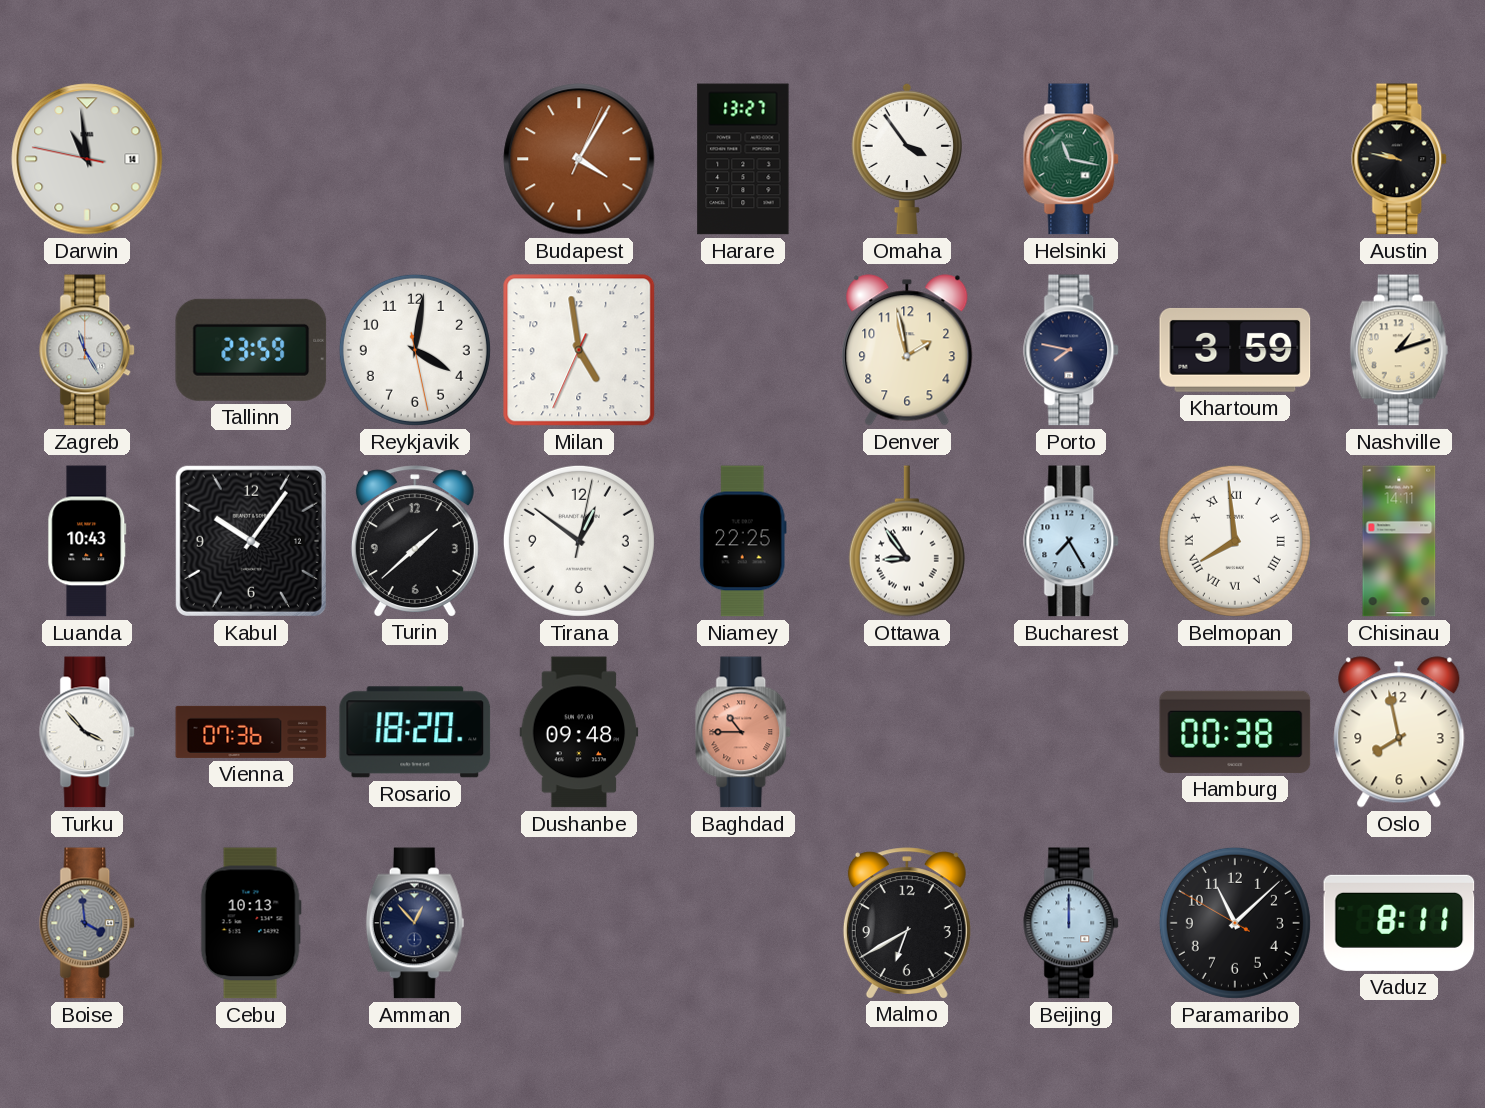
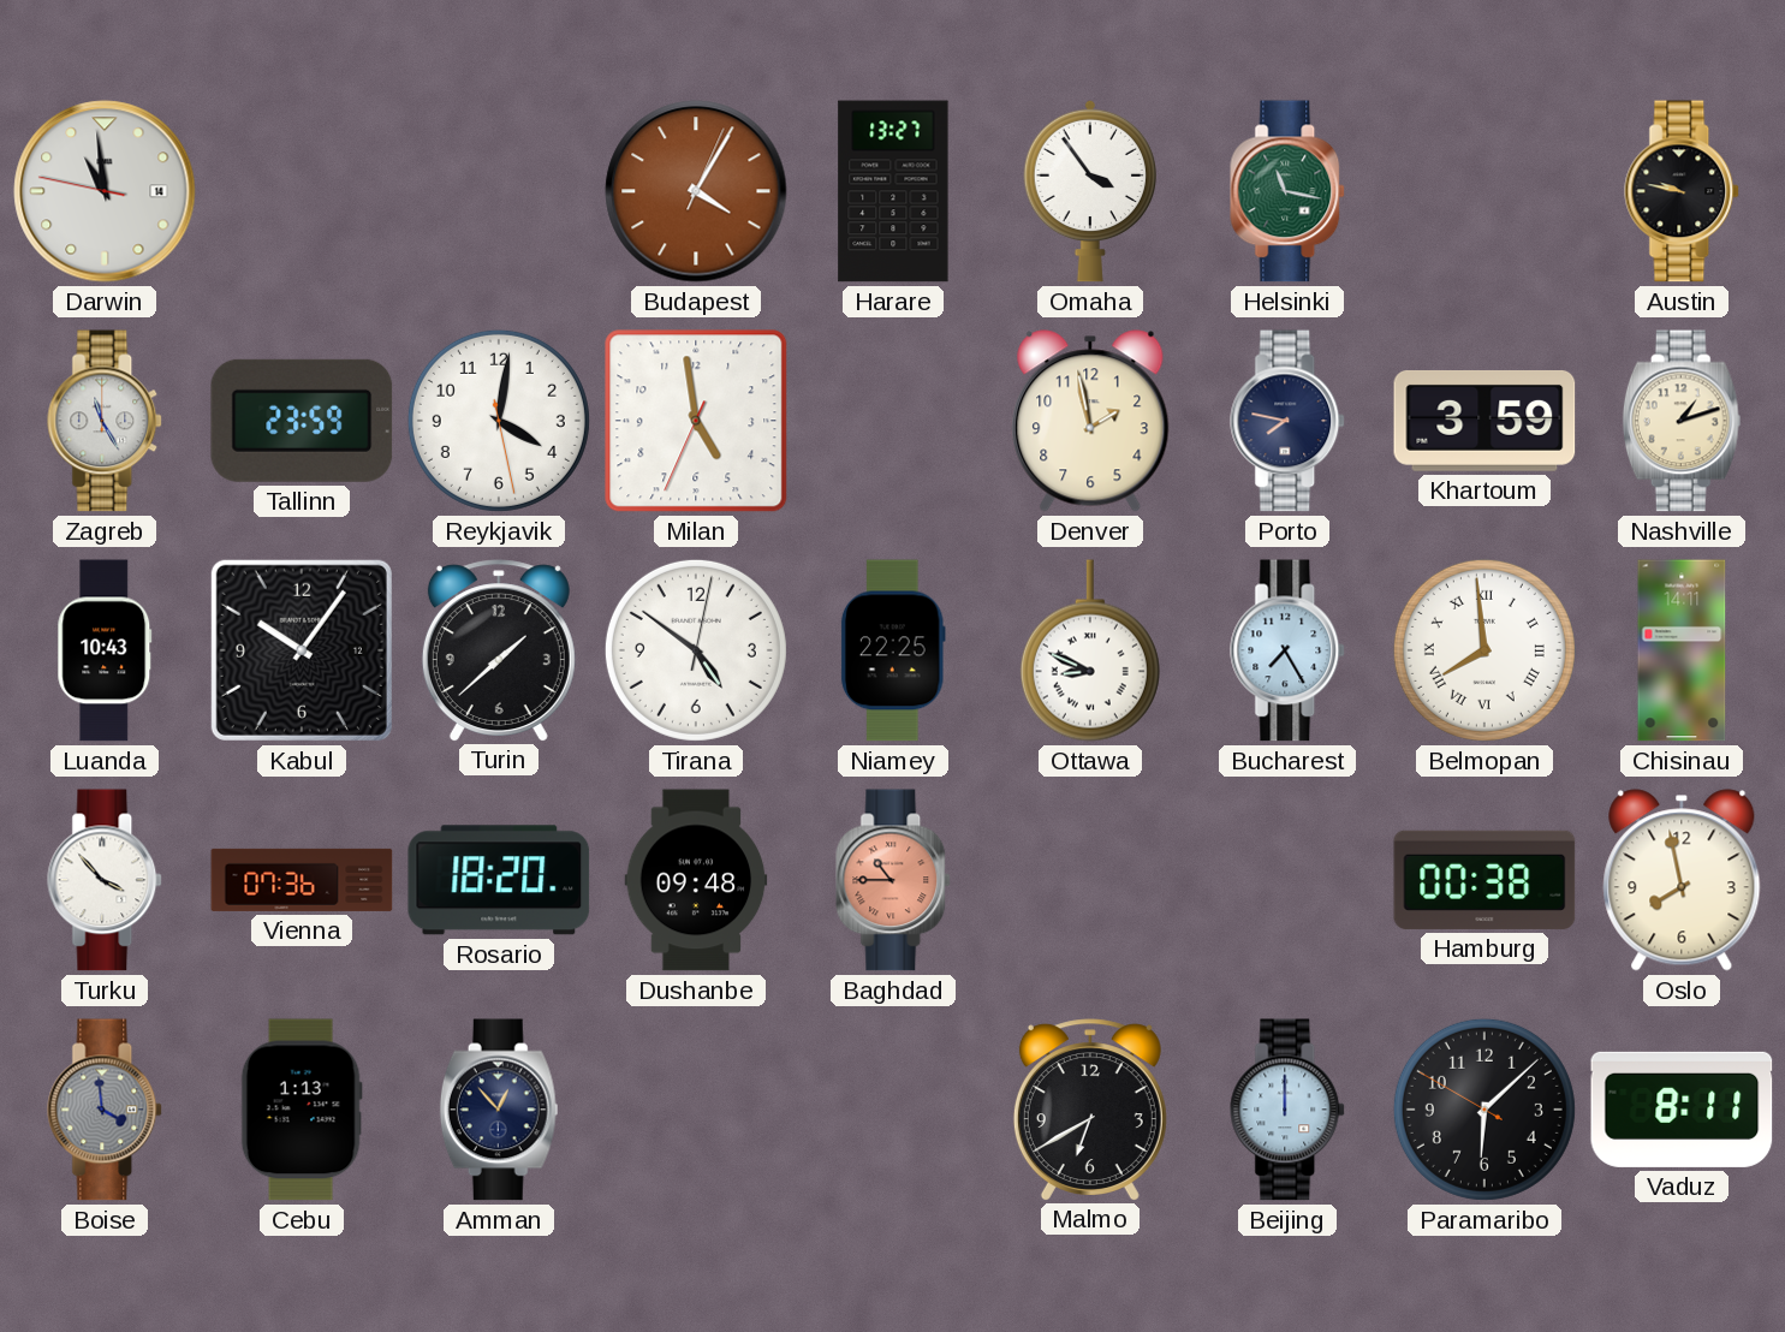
Tirana: 12:51 -> 4:51
Ottawa: 8:54 -> 8:49
Cebu: 10:13 -> 1:13
Paramaribo: 11:07 -> 6:07
